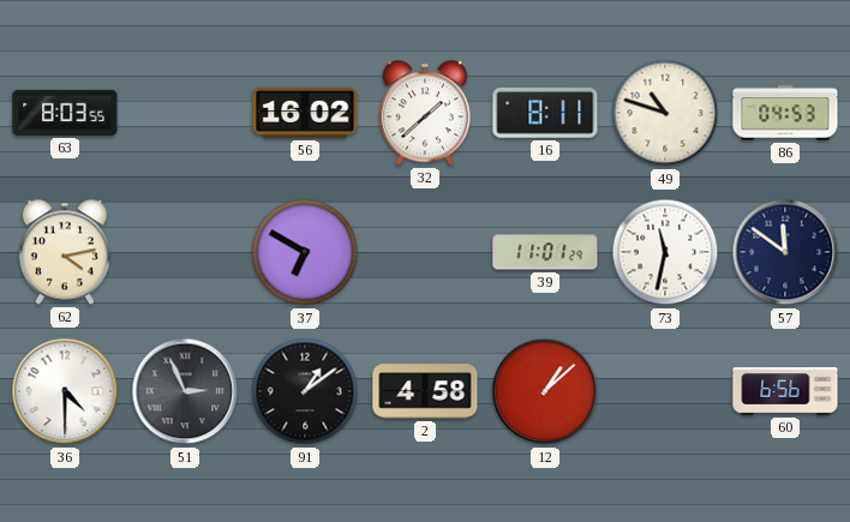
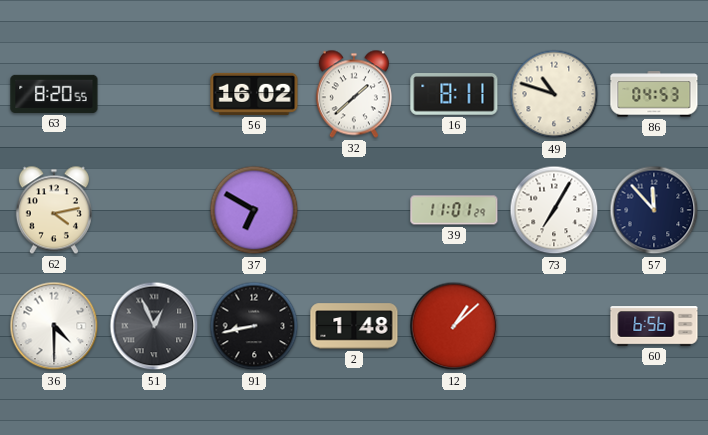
63: 8:03 -> 8:20
73: 11:32 -> 7:05
57: 11:51 -> 11:53
51: 2:56 -> 12:56
91: 1:09 -> 8:43
2: 4:58 -> 1:48
